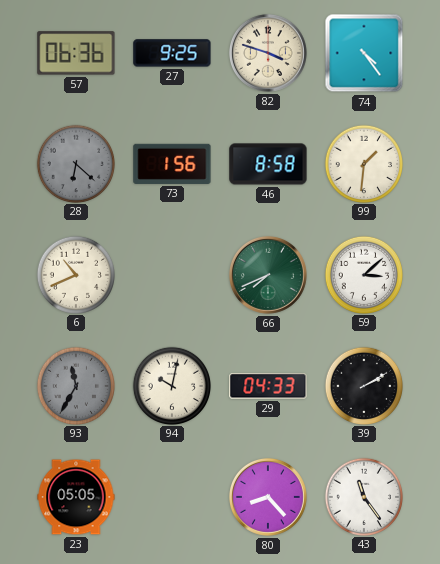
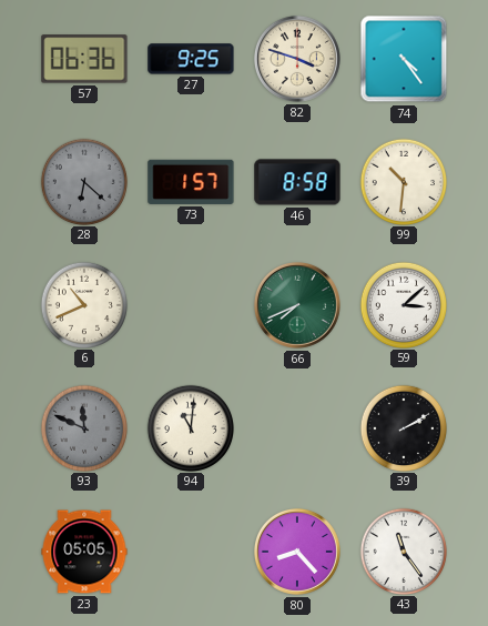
73: 1:56 -> 1:57
99: 1:31 -> 10:31
93: 11:35 -> 11:49
94: 10:02 -> 11:01
29: 04:33 -> none
